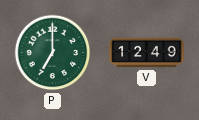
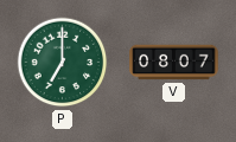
V: 12:49 -> 08:07
